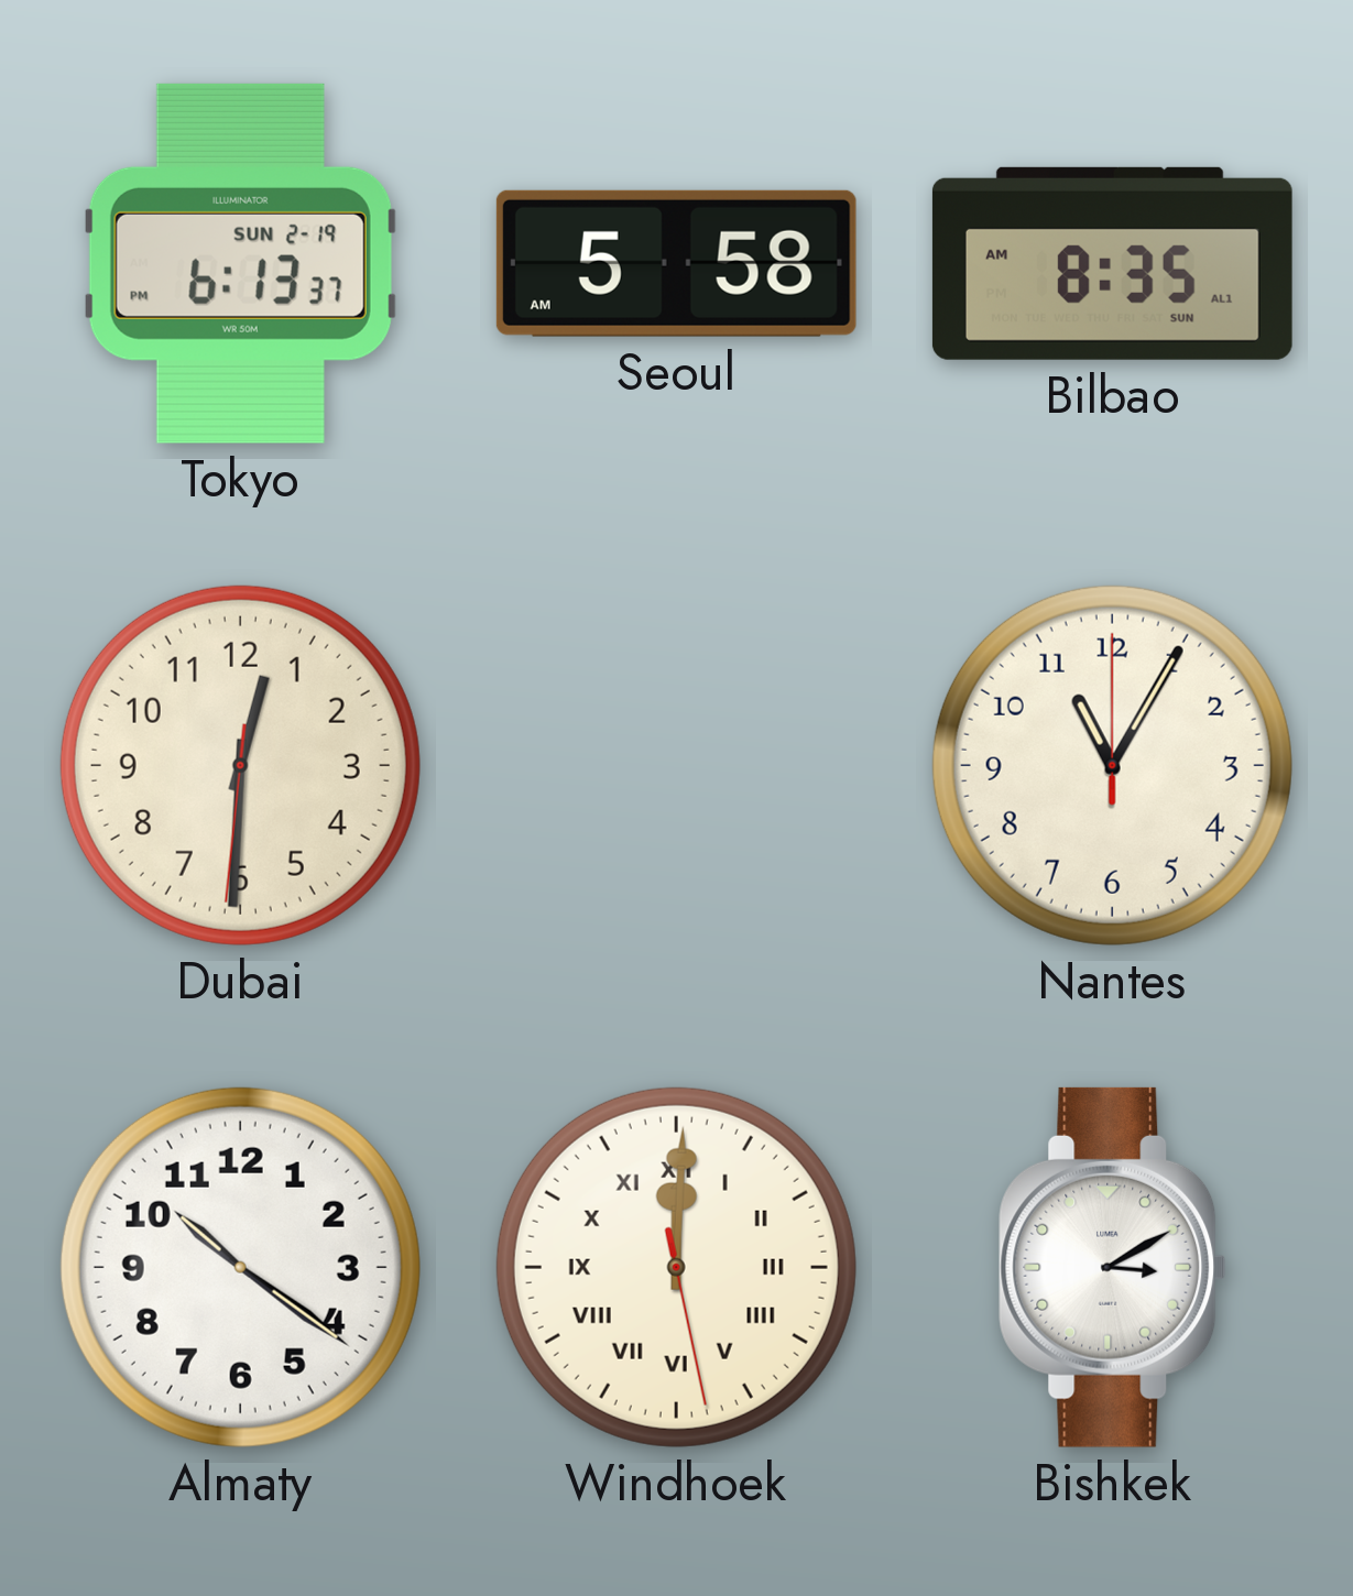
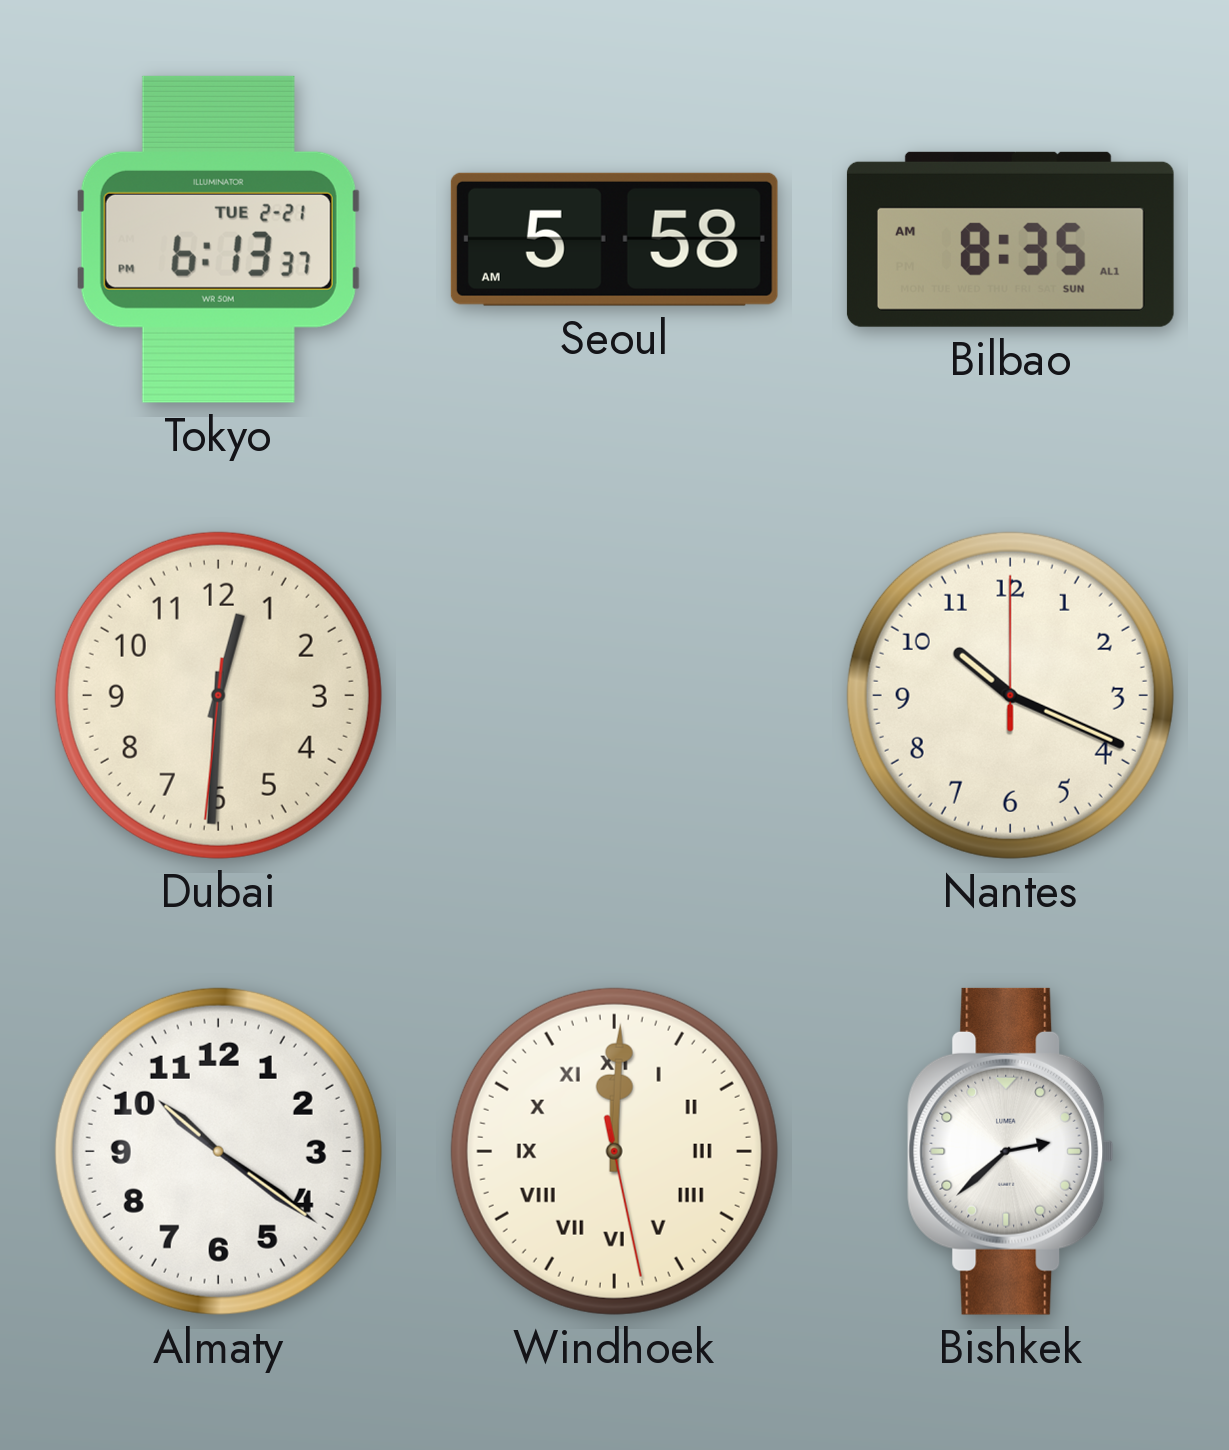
Tokyo date: SUN 2-19 -> TUE 2-21
Nantes: 11:05 -> 10:19
Bishkek: 3:10 -> 2:38
